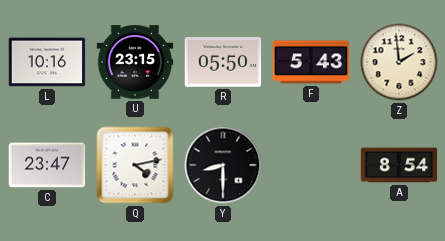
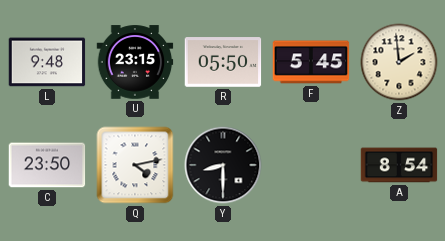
L: 10:16 -> 9:48
F: 5:43 -> 5:45
C: 23:47 -> 23:50
